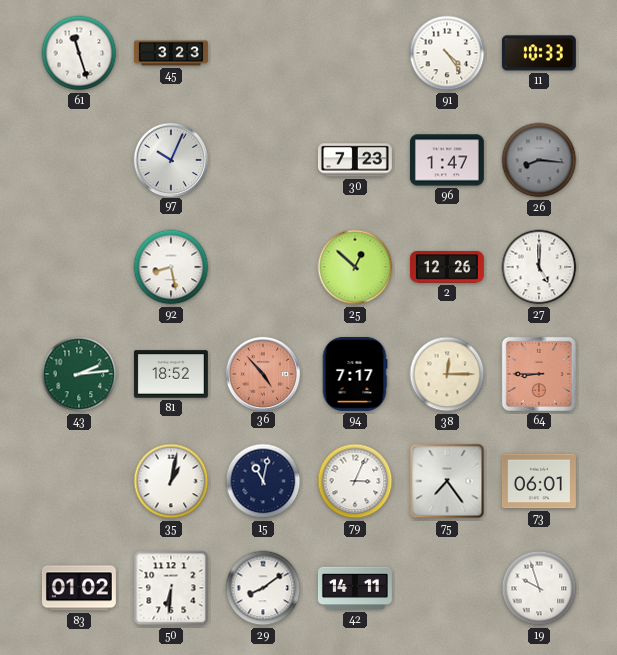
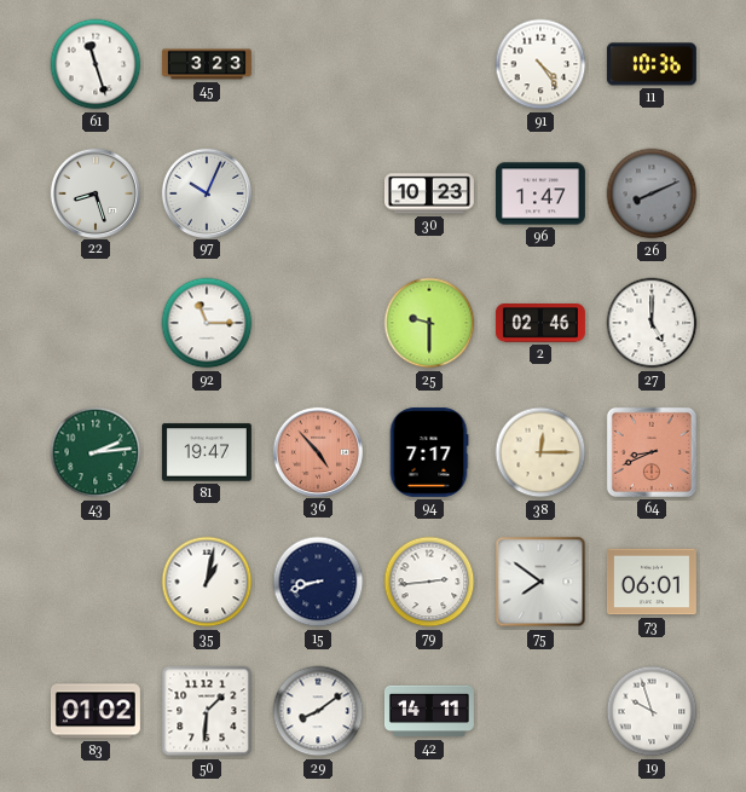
11: 10:33 -> 10:36
22: none -> 8:27
30: 7:23 -> 10:23
26: 8:16 -> 8:11
92: 8:28 -> 11:15
25: 12:52 -> 9:30
2: 12:26 -> 02:46
81: 18:52 -> 19:47
64: 8:45 -> 8:41
15: 11:02 -> 8:42
79: 3:04 -> 2:44
75: 7:24 -> 7:51
50: 6:31 -> 1:31
